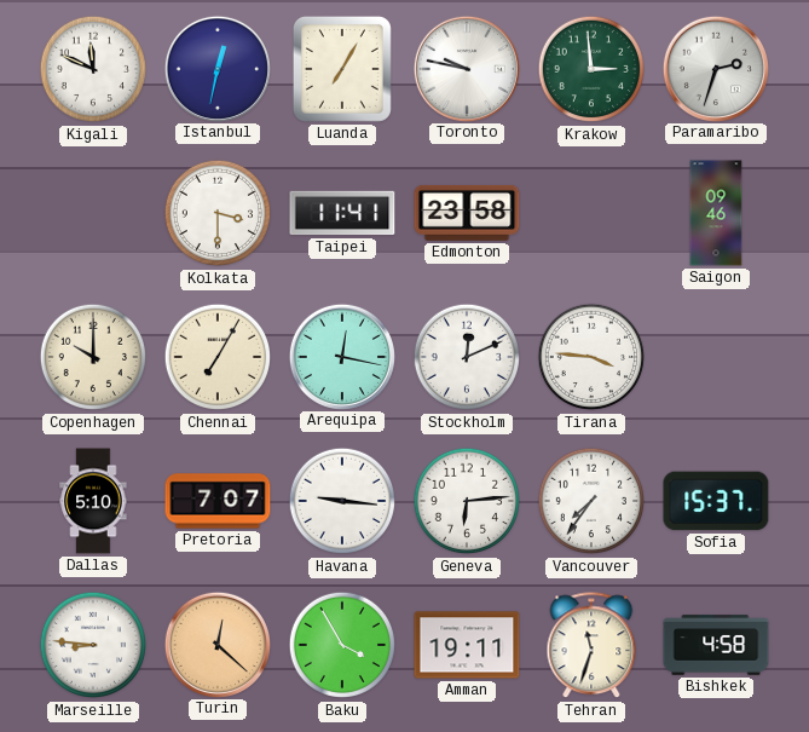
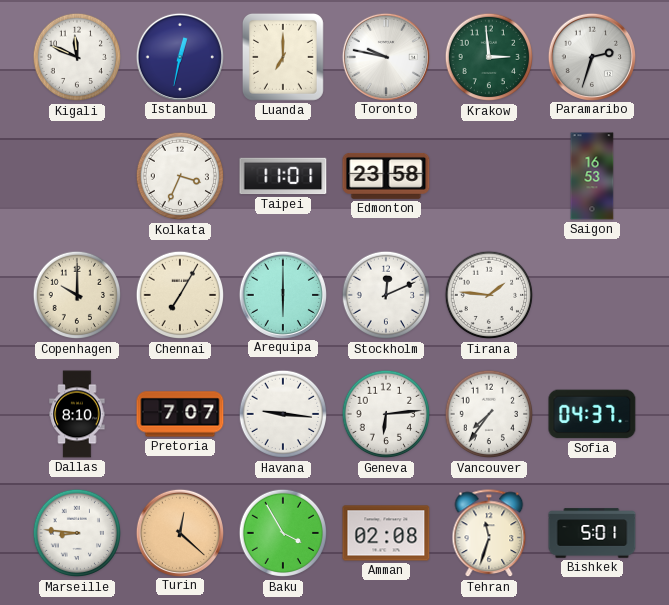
Luanda: 7:05 -> 7:00
Kolkata: 3:30 -> 3:34
Taipei: 11:41 -> 11:01
Saigon: 09:46 -> 16:53
Arequipa: 12:17 -> 6:00
Tirana: 3:46 -> 1:46
Dallas: 5:10 -> 8:10
Sofia: 15:37 -> 04:37
Amman: 19:11 -> 02:08
Bishkek: 4:58 -> 5:01
